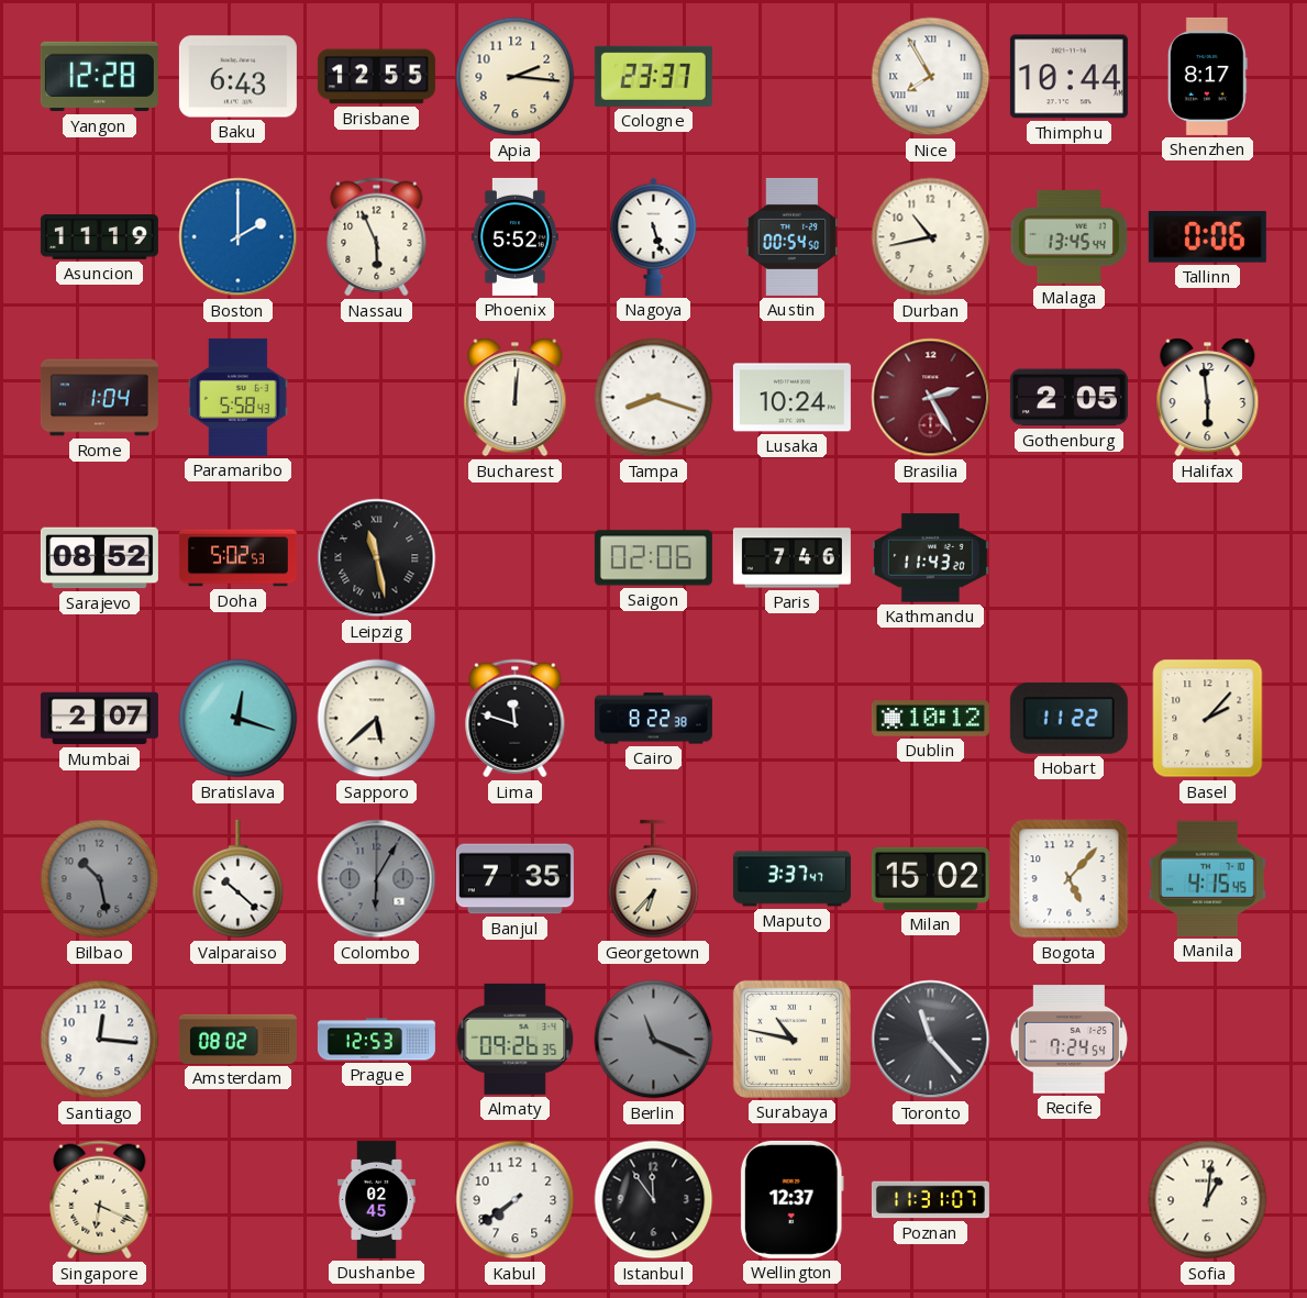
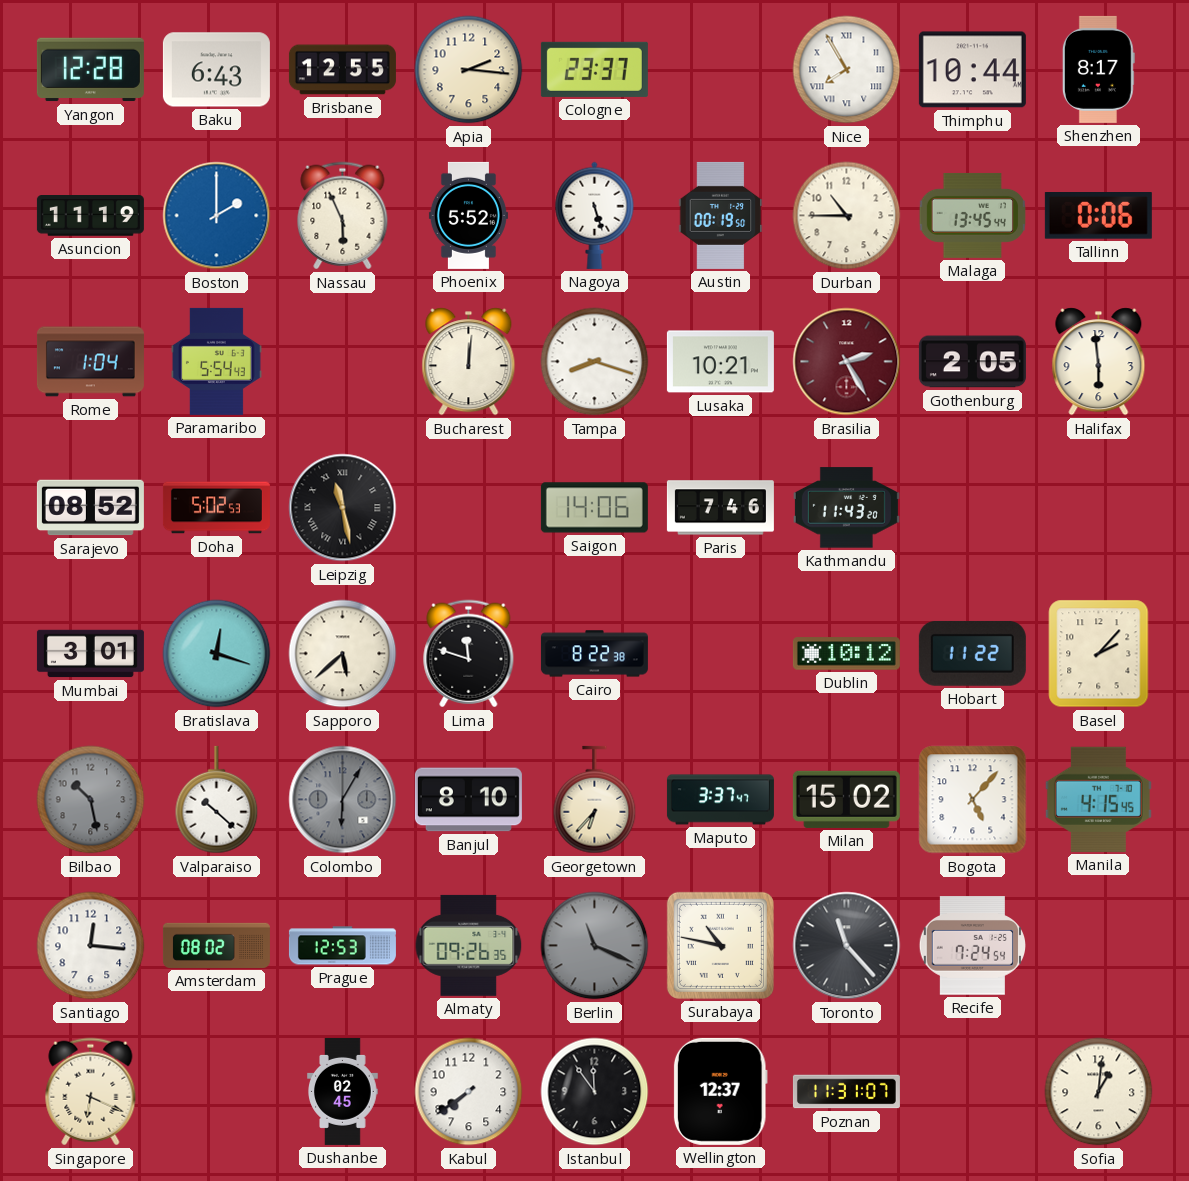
Austin: 00:54 -> 00:19
Durban: 10:43 -> 10:45
Paramaribo: 5:58 -> 5:54
Lusaka: 10:24 -> 10:21
Saigon: 02:06 -> 14:06
Mumbai: 2:07 -> 3:01
Banjul: 7:35 -> 8:10
